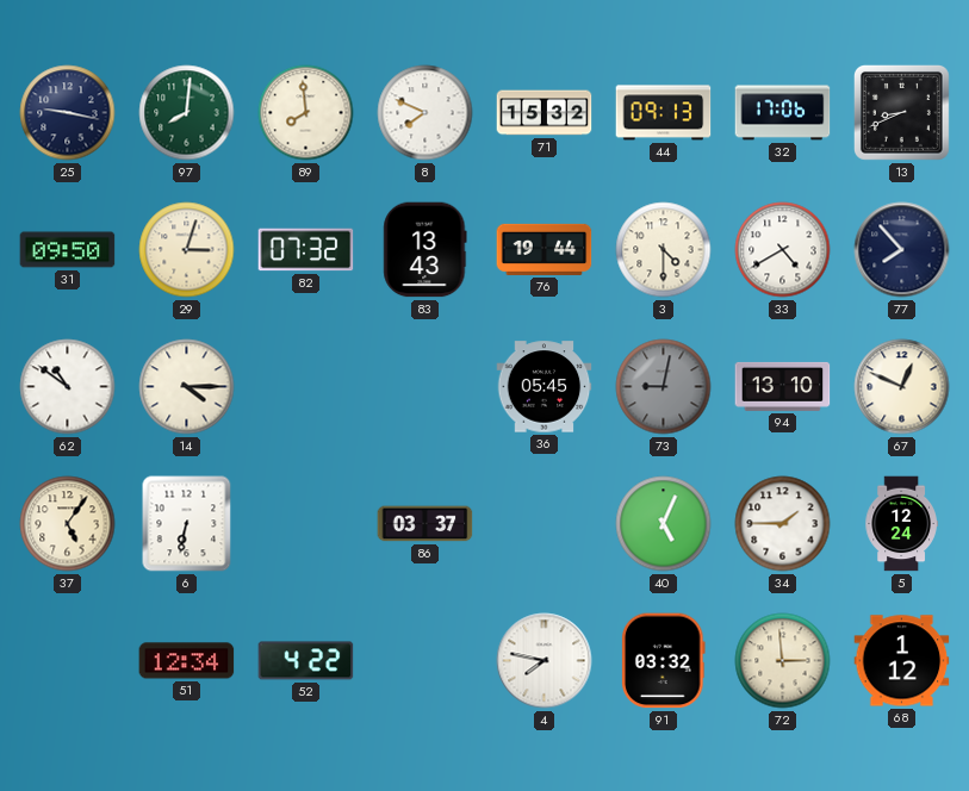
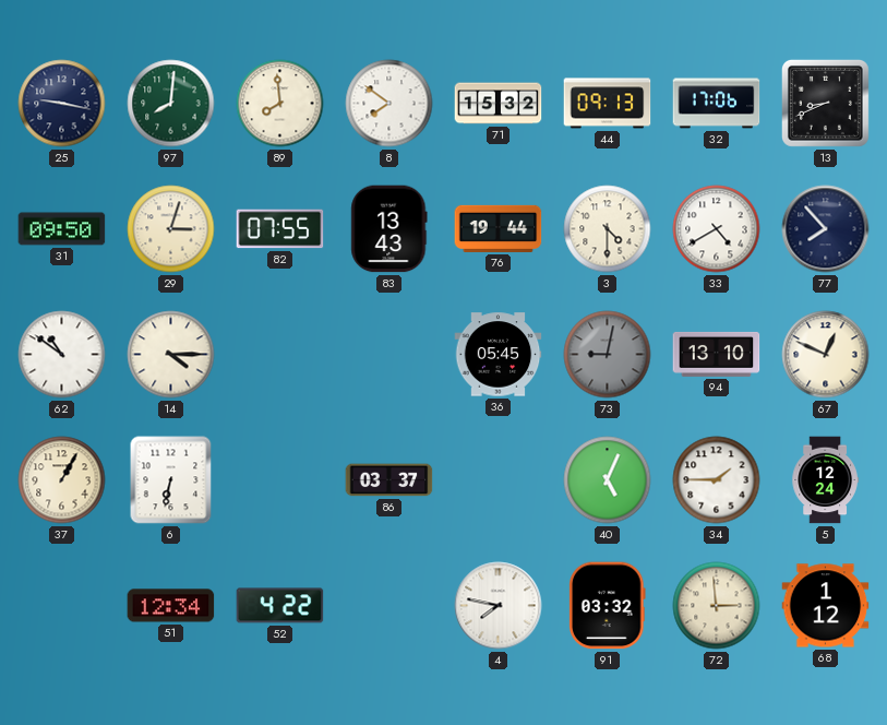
8: 7:49 -> 7:51
82: 07:32 -> 07:55
37: 5:06 -> 1:05
